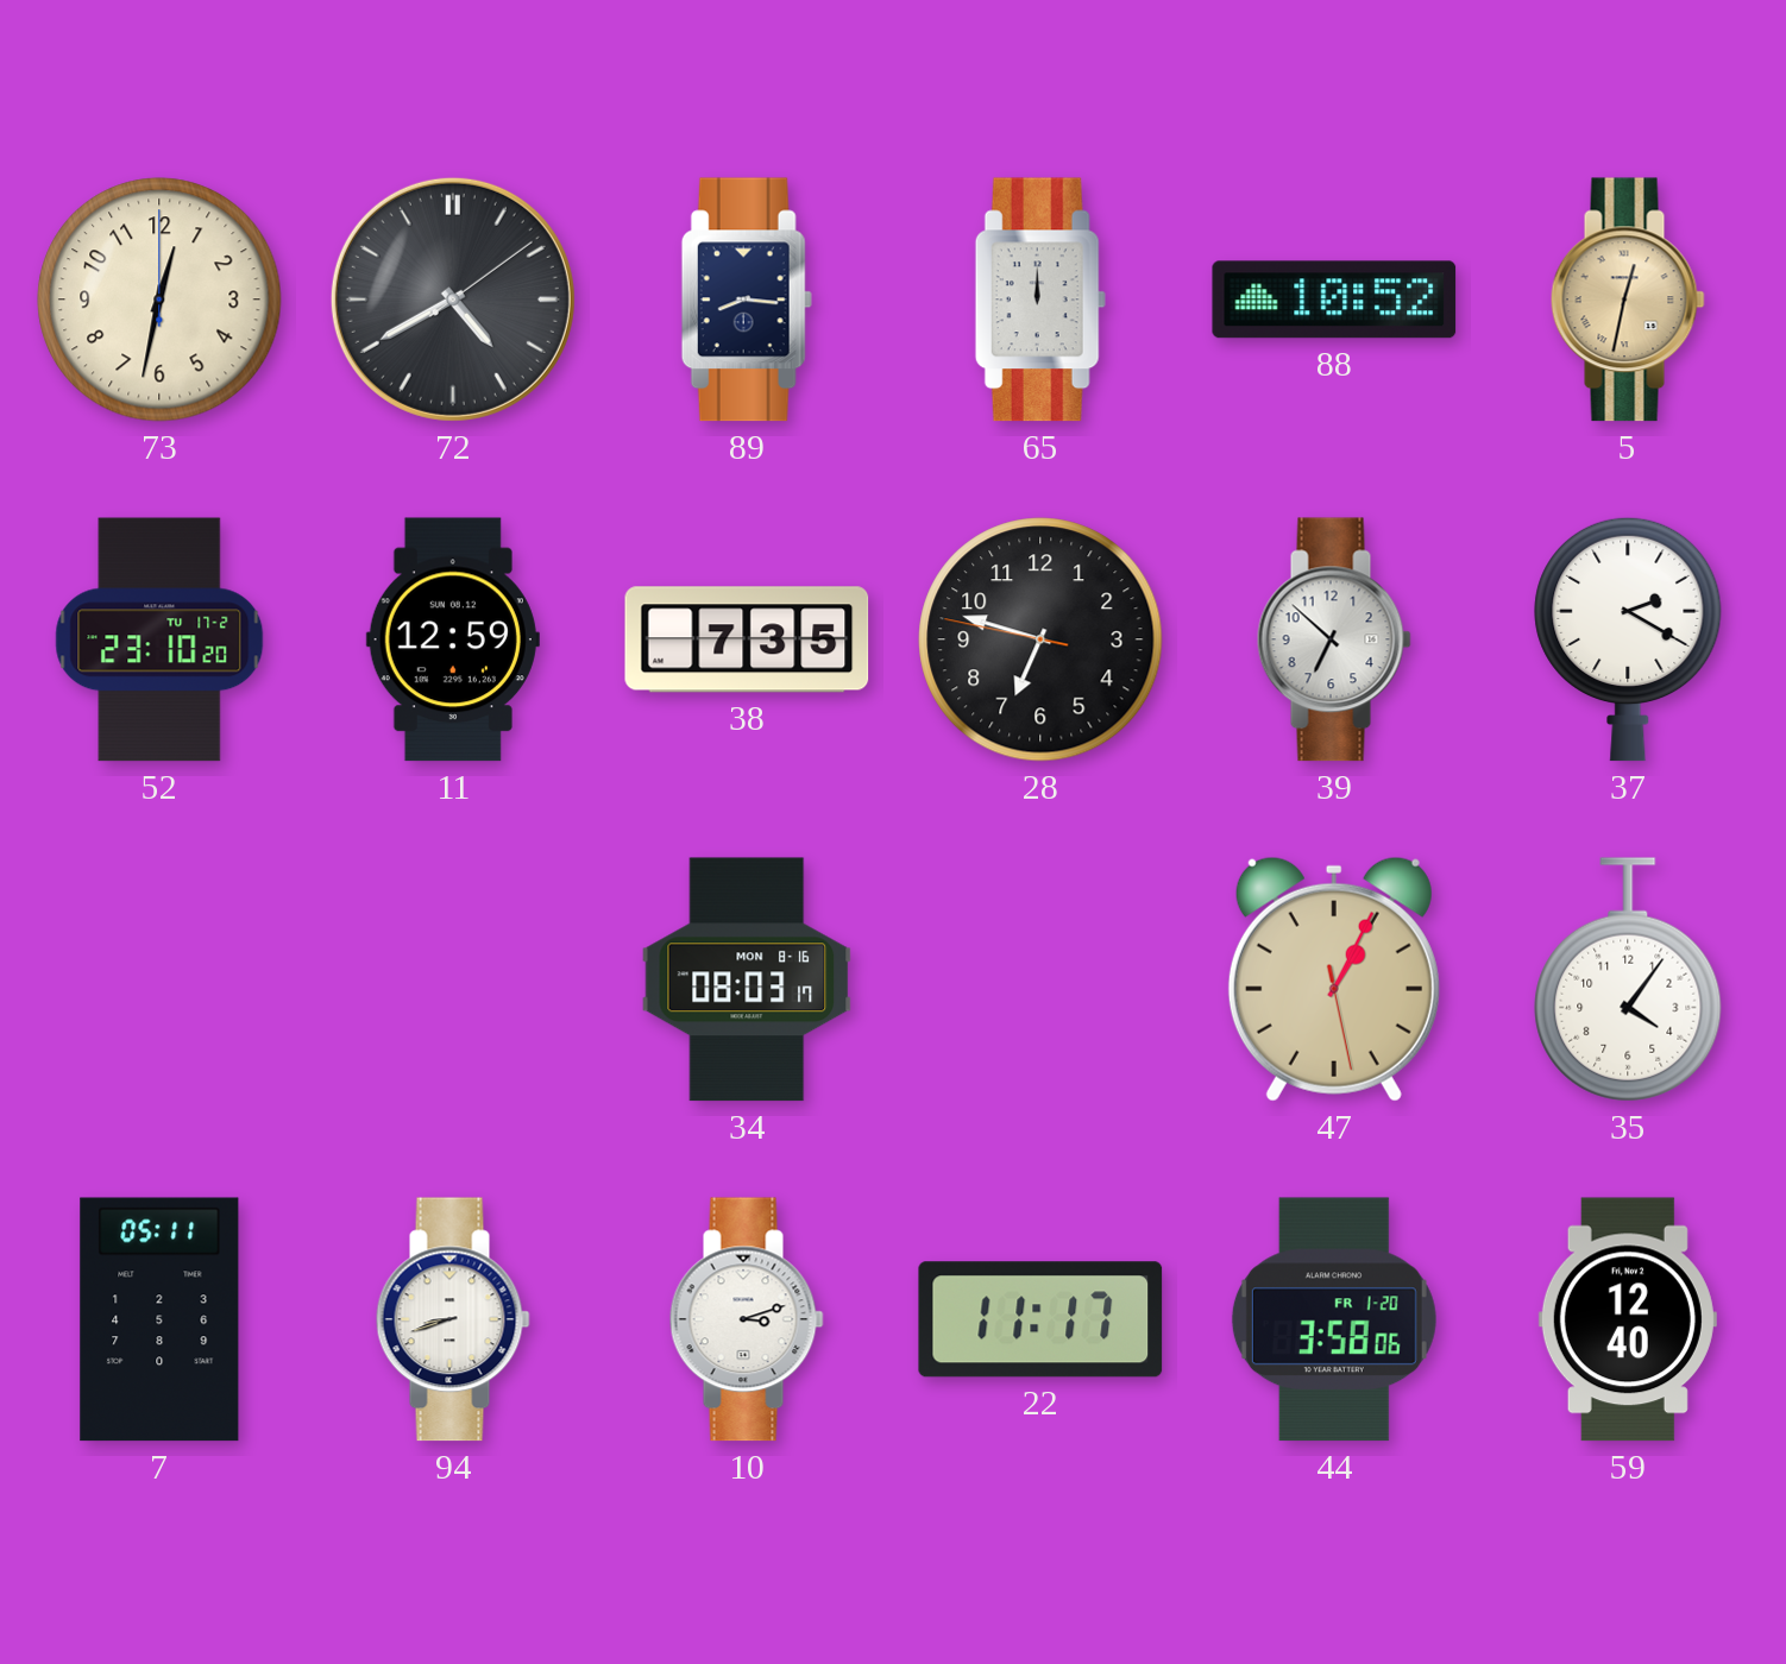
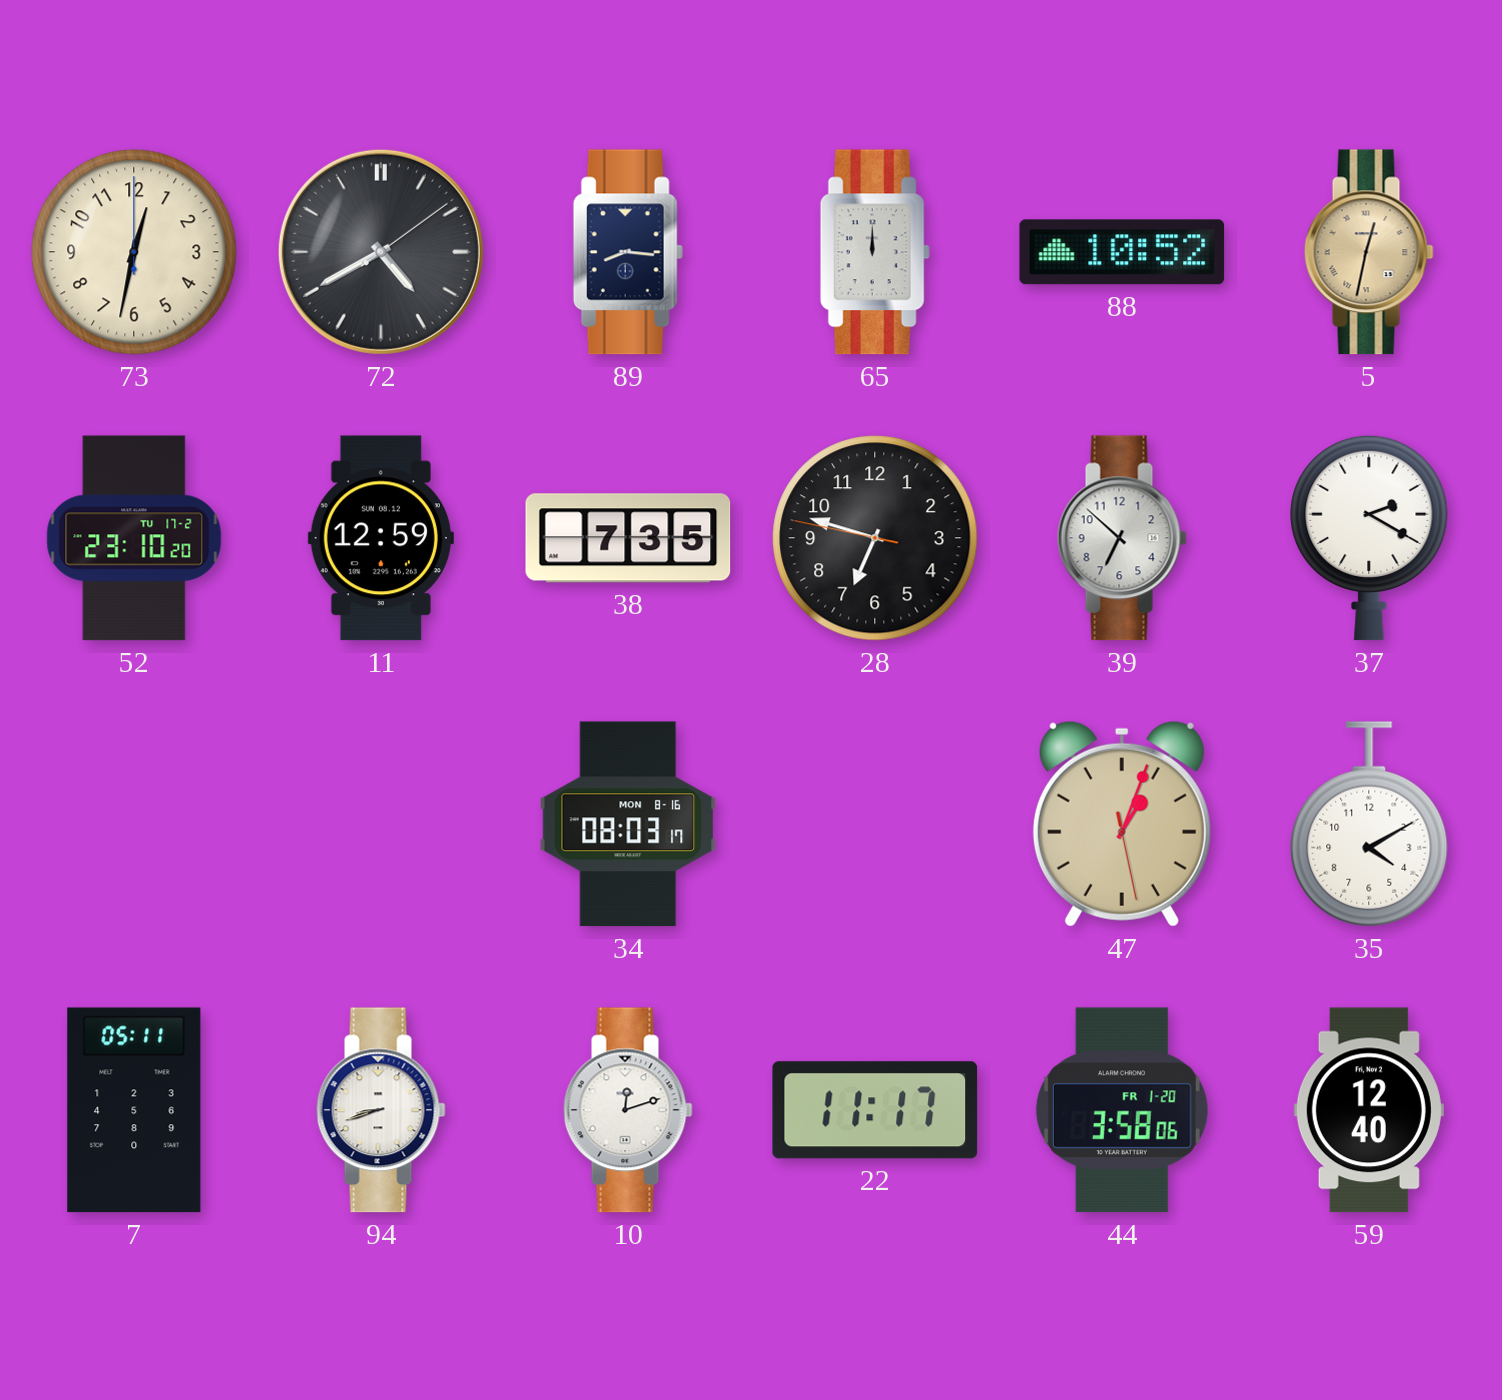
47: 1:04 -> 1:03
35: 4:06 -> 4:10
10: 3:12 -> 12:12
